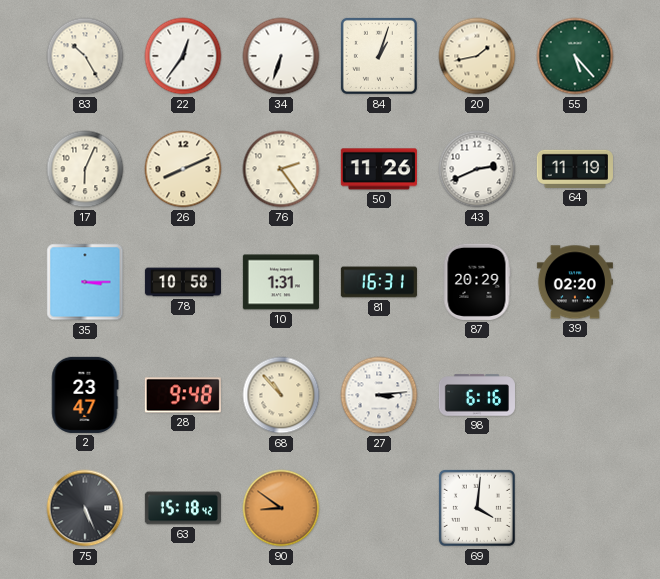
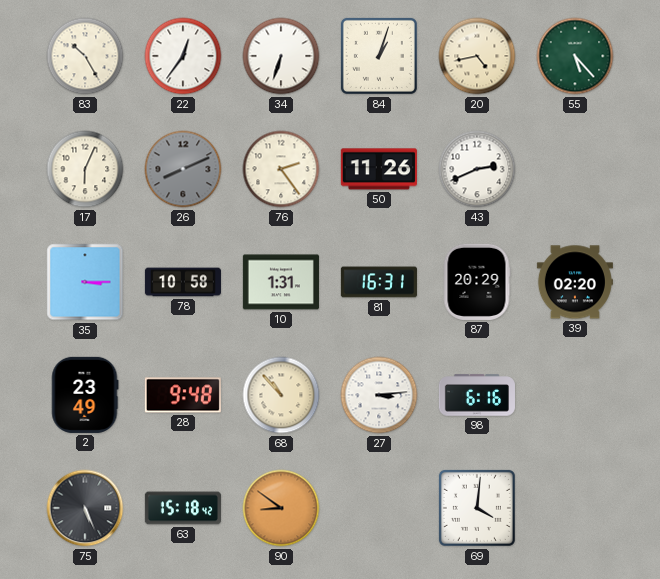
20: 1:43 -> 4:43
26 dial: cream -> grey
64: 11:19 -> none
2: 23:47 -> 23:49
